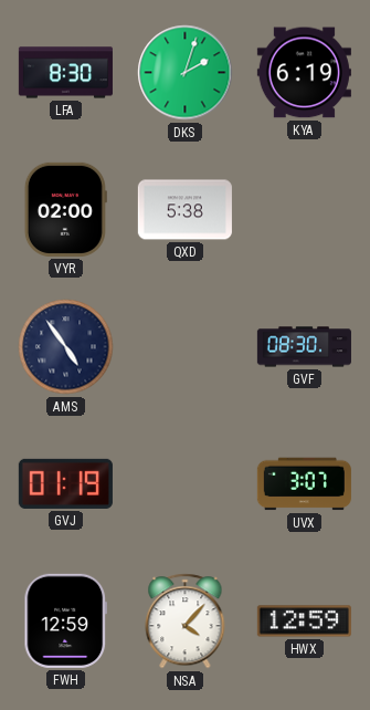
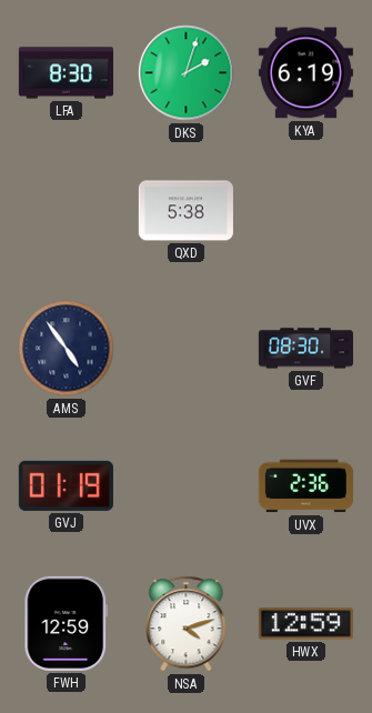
VYR: 02:00 -> none
UVX: 3:07 -> 2:36
NSA: 4:07 -> 4:12
